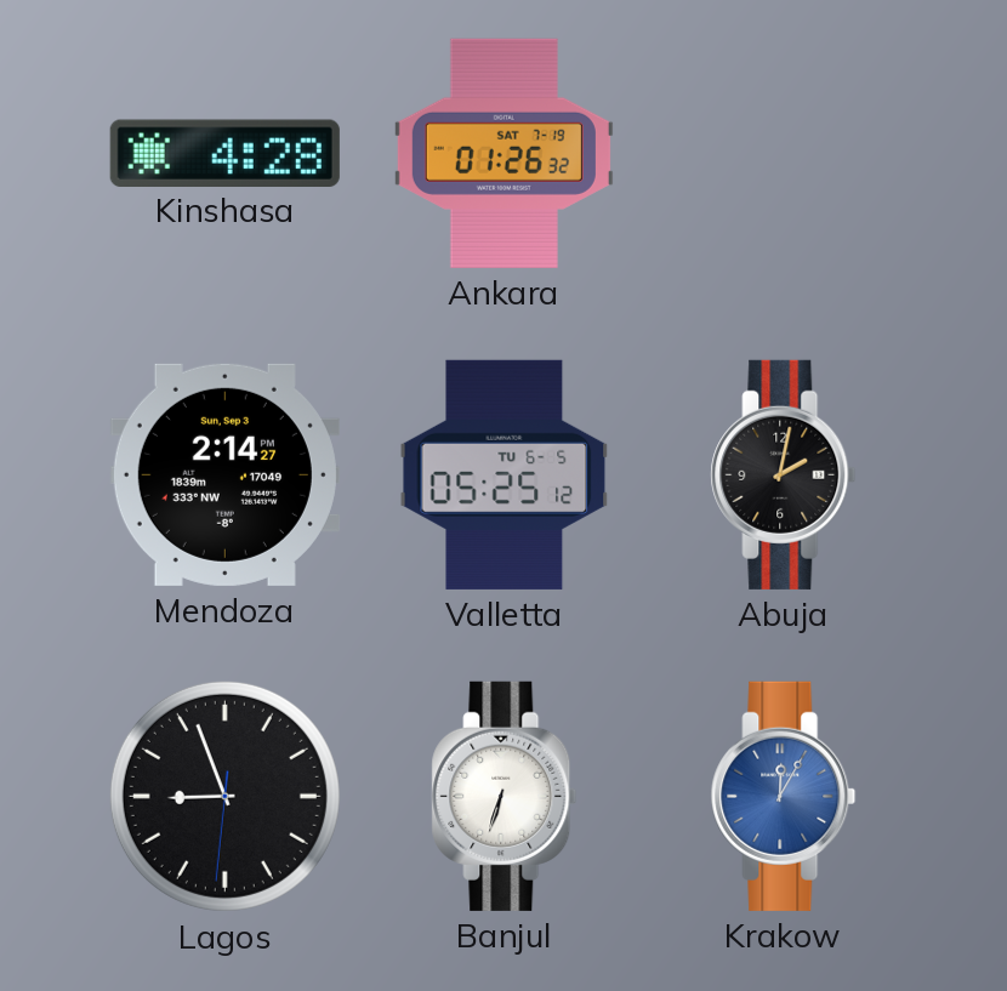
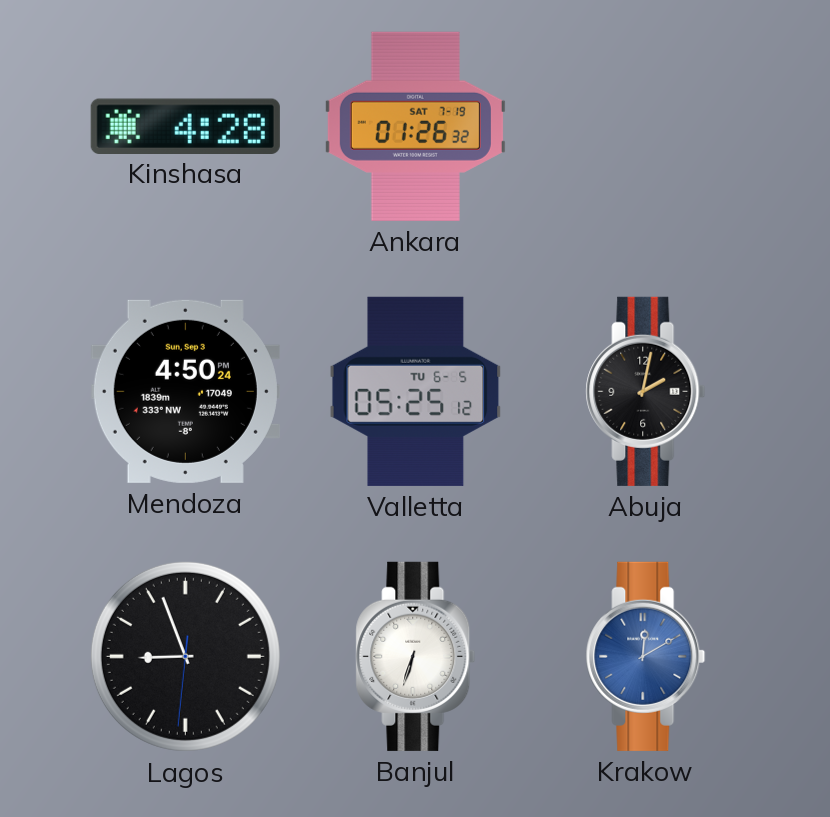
Mendoza: 2:14 -> 4:50
Krakow: 12:05 -> 12:10
